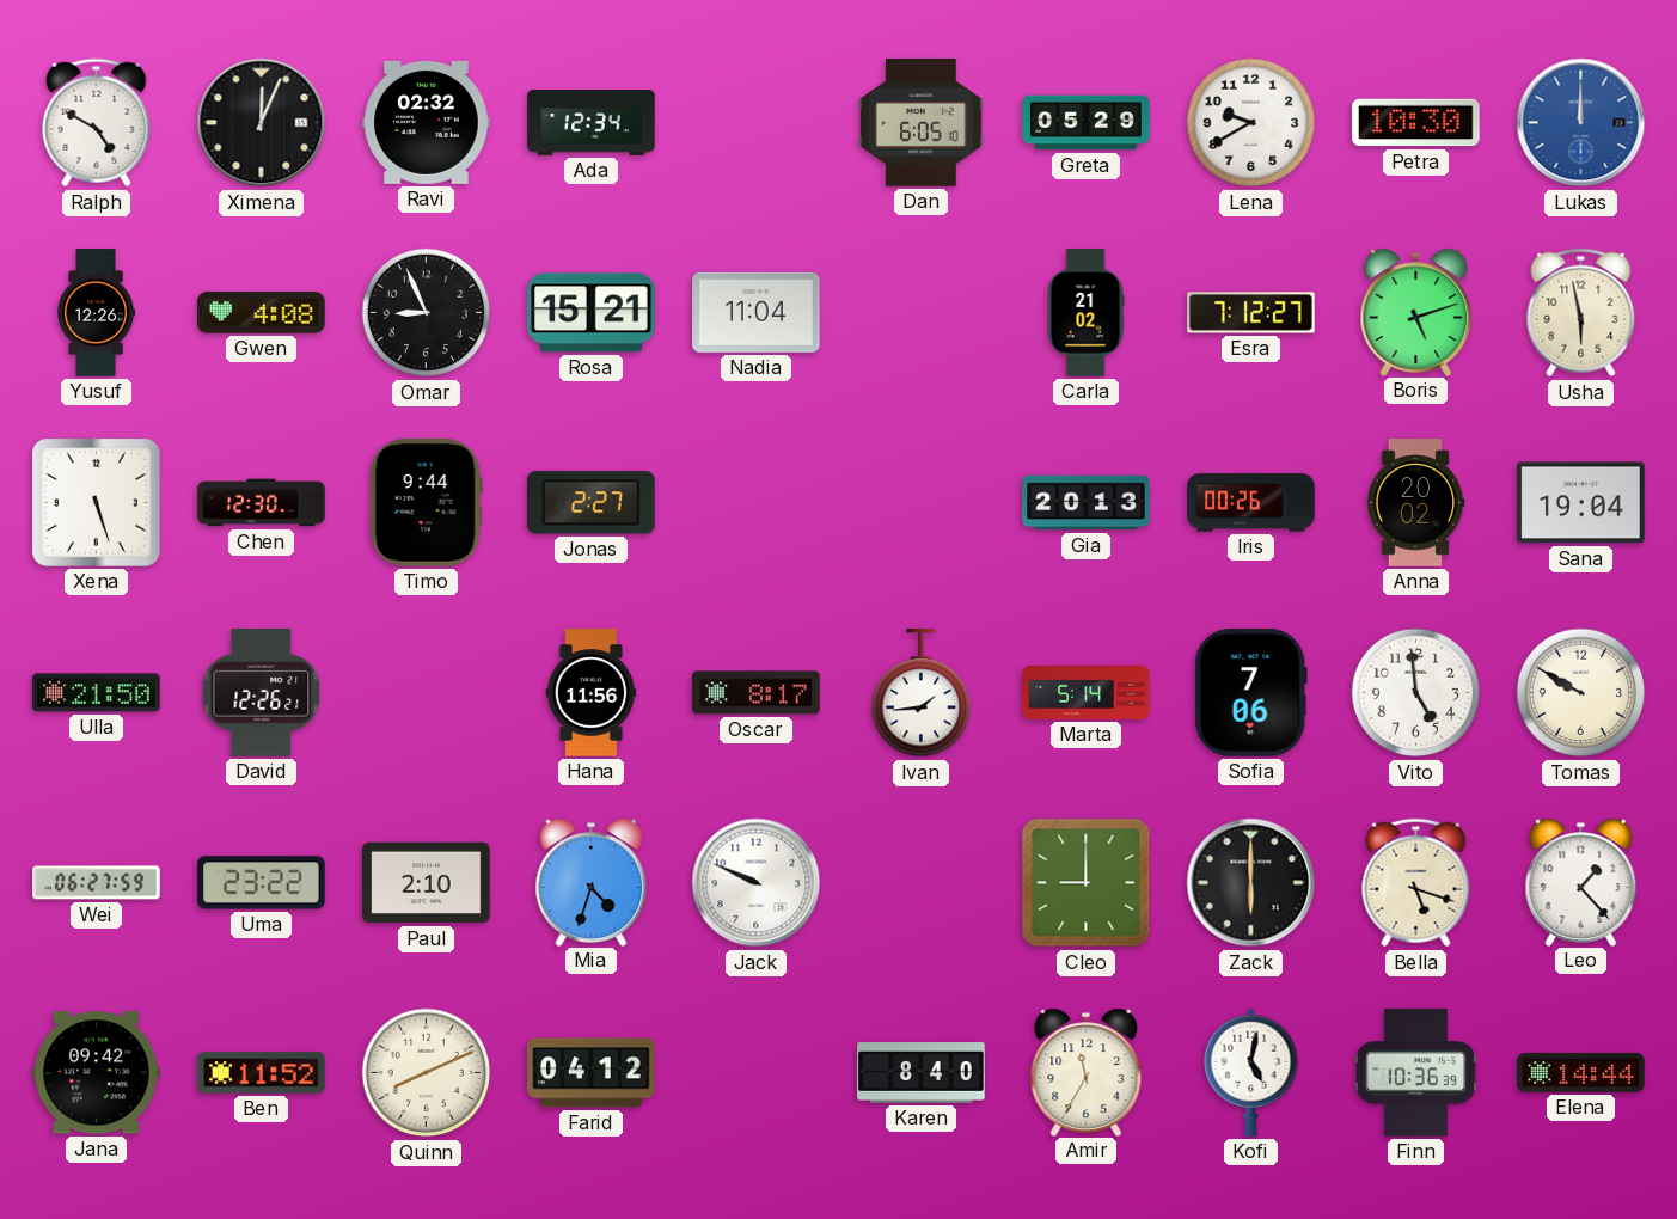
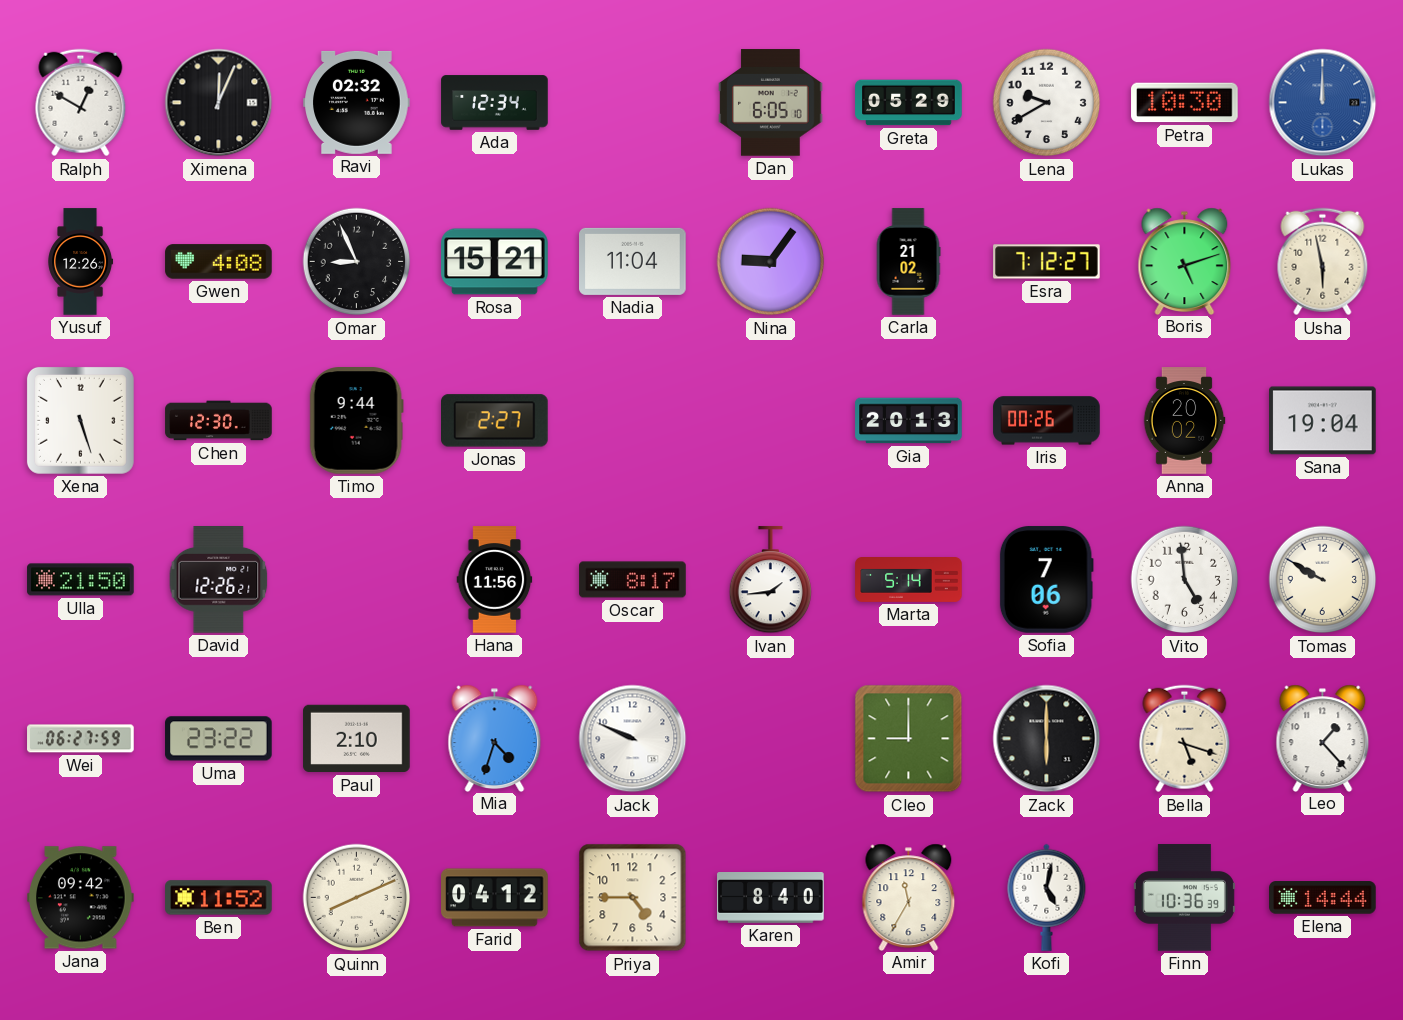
Ralph: 4:50 -> 12:50
Nina: none -> 9:06
Priya: none -> 4:45
